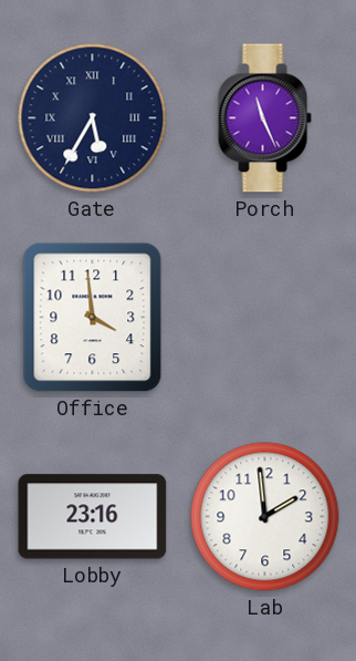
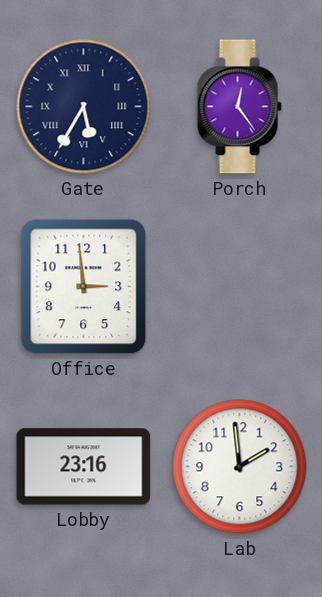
Porch: 11:26 -> 12:24
Office: 3:59 -> 2:59
